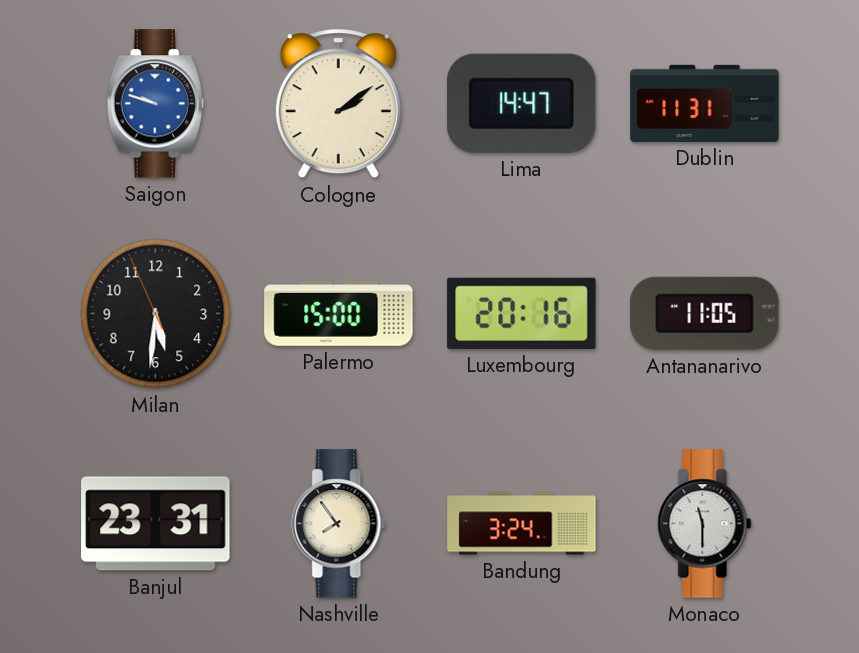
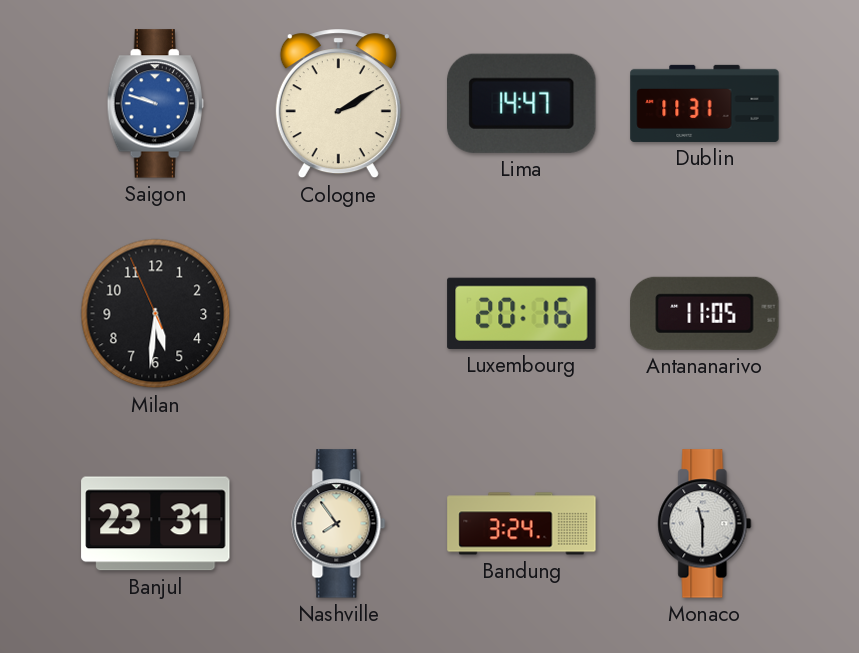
Cologne: 2:09 -> 2:10
Palermo: 15:00 -> none
